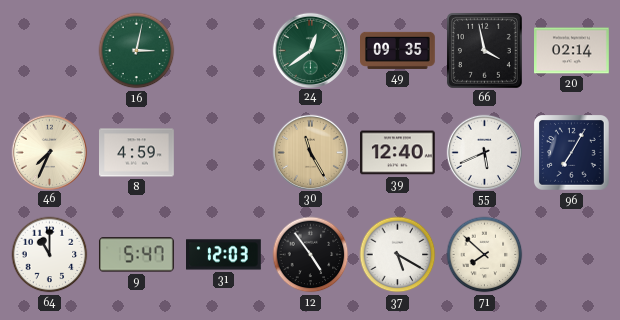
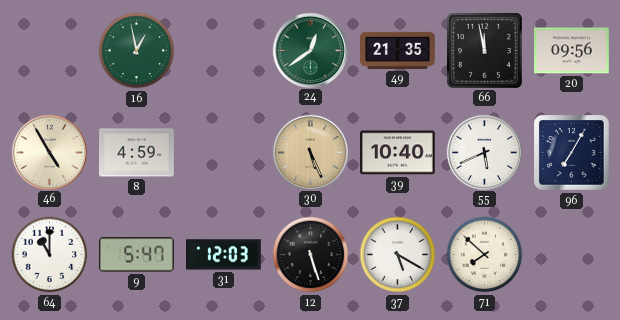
16: 3:02 -> 12:58
49: 09:35 -> 21:35
66: 3:58 -> 11:58
20: 02:14 -> 09:56
46: 7:34 -> 4:55
30: 11:25 -> 5:26
39: 12:40 -> 10:40
12: 4:54 -> 5:27
